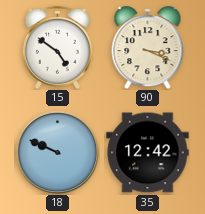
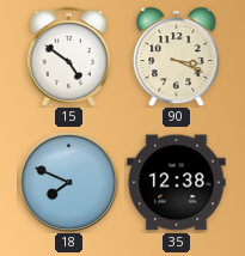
18: 9:49 -> 7:49
35: 12:42 -> 12:38
